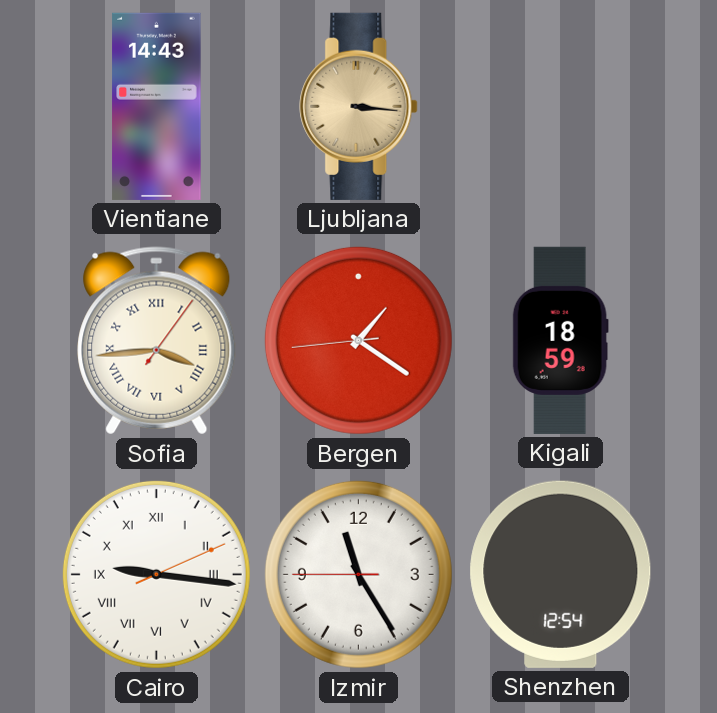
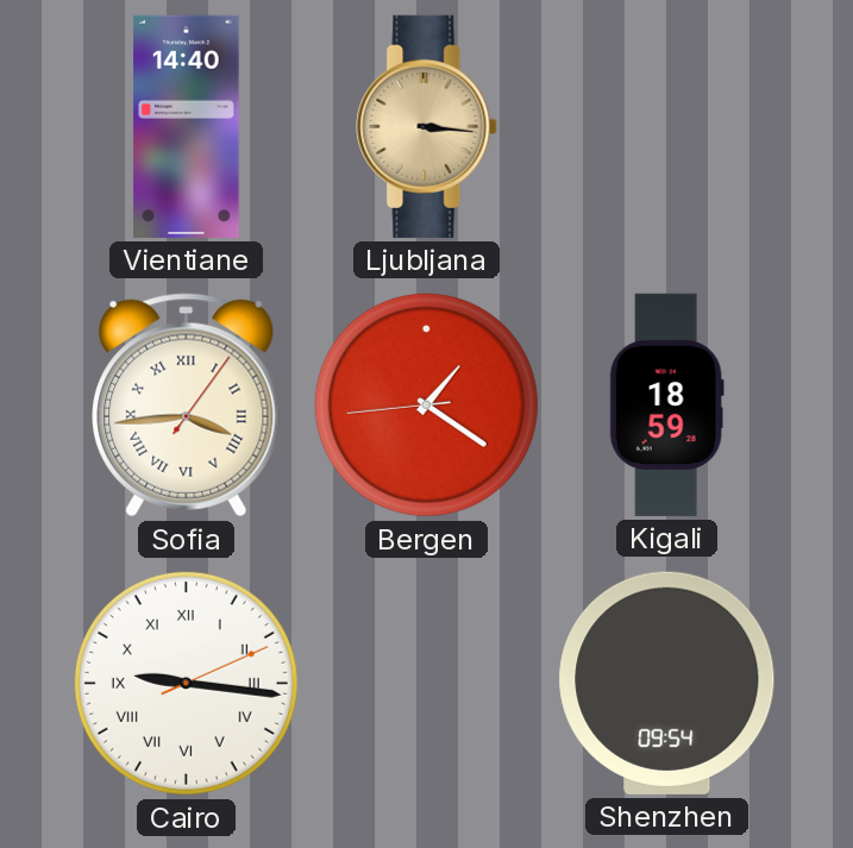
Vientiane: 14:43 -> 14:40
Izmir: 11:24 -> none
Shenzhen: 12:54 -> 09:54
